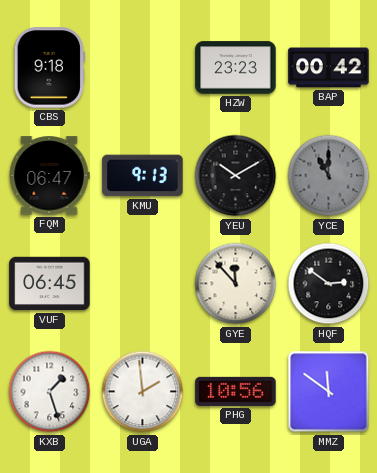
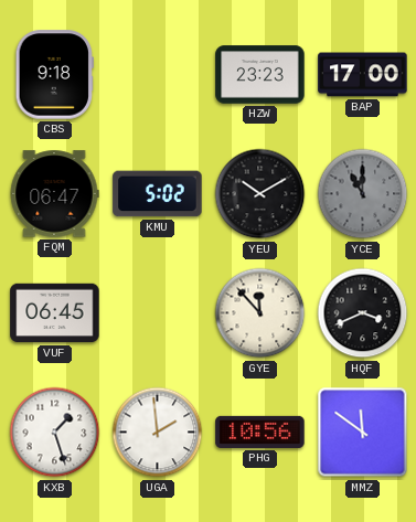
BAP: 00:42 -> 17:00
KMU: 9:13 -> 5:02
HQF: 2:51 -> 3:41
